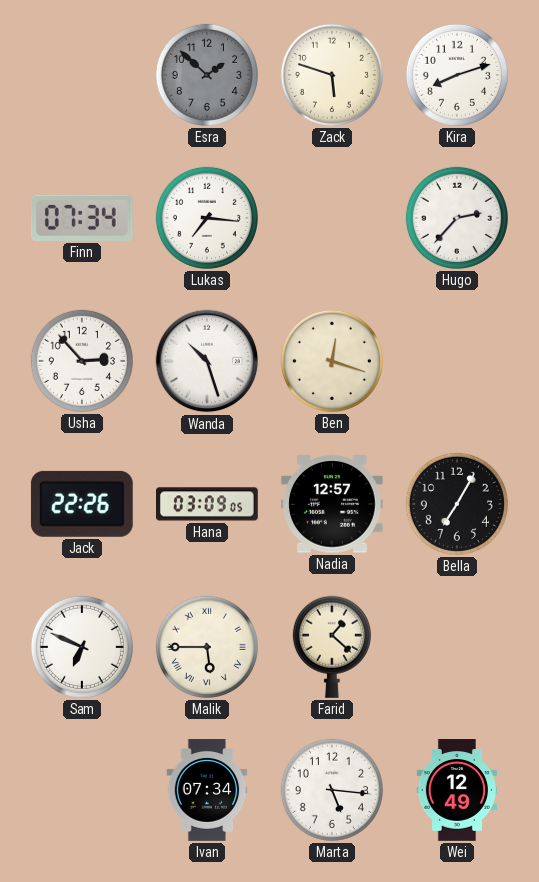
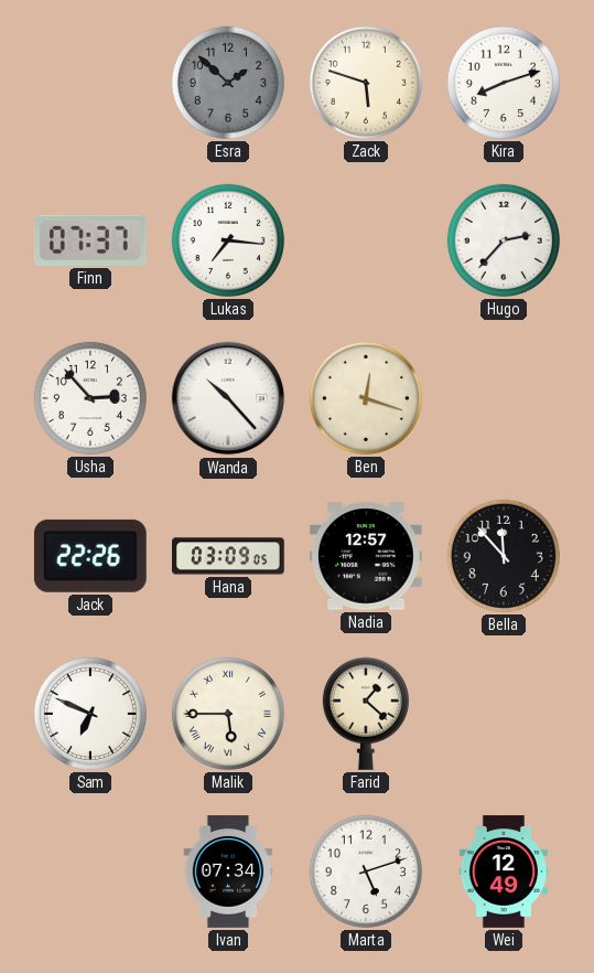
Finn: 07:34 -> 07:37
Wanda: 10:27 -> 10:23
Bella: 7:05 -> 11:53
Marta: 5:16 -> 5:12
